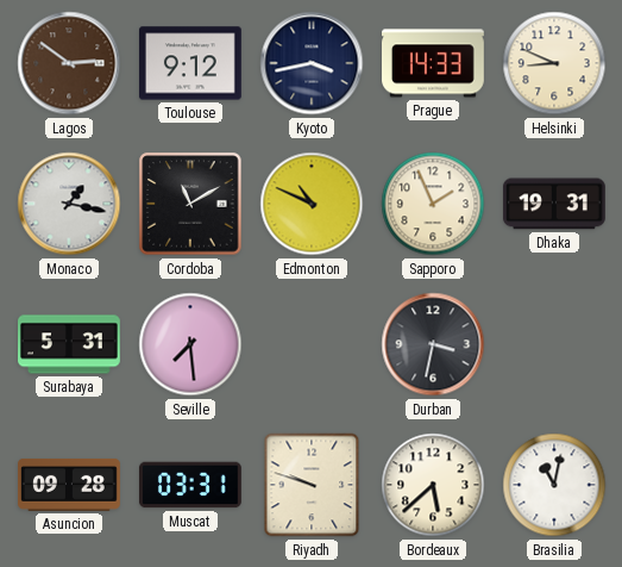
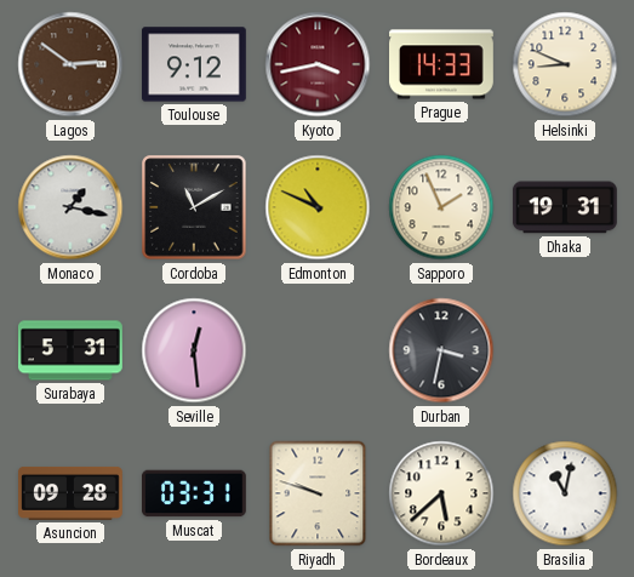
Kyoto dial: navy -> burgundy
Seville: 7:29 -> 12:29
